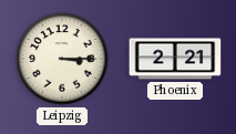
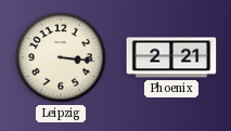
Leipzig: 3:15 -> 3:16
